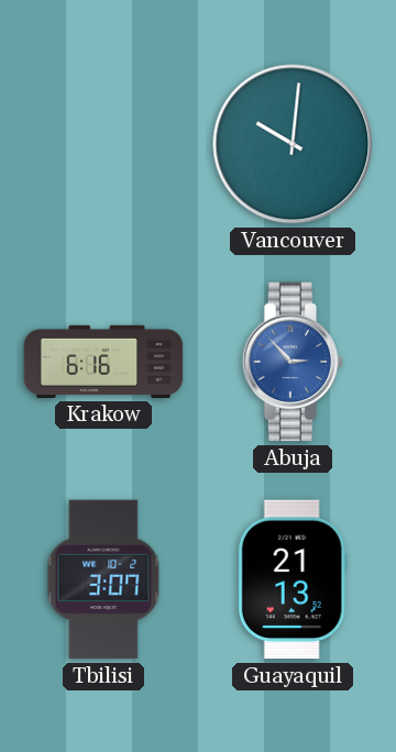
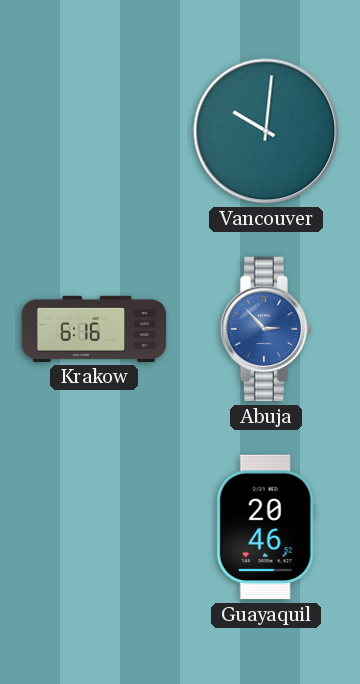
Tbilisi: 3:07 -> none
Guayaquil: 21:13 -> 20:46
